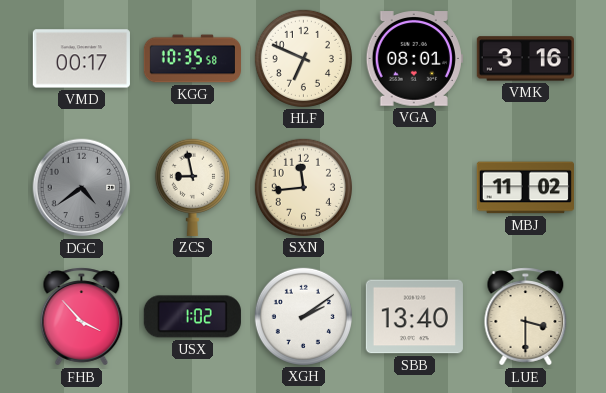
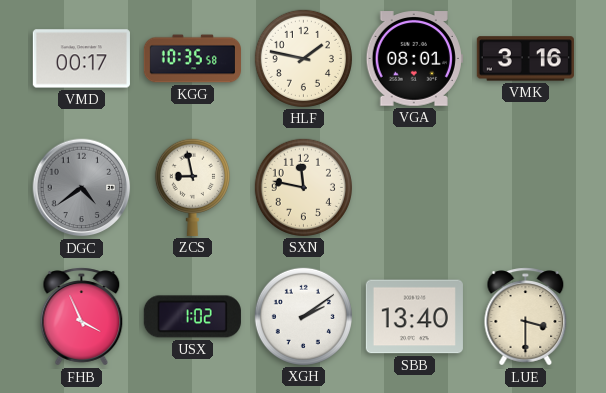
HLF: 6:49 -> 1:47
SXN: 11:44 -> 11:47
MBJ: 11:02 -> none
FHB: 3:53 -> 3:56
